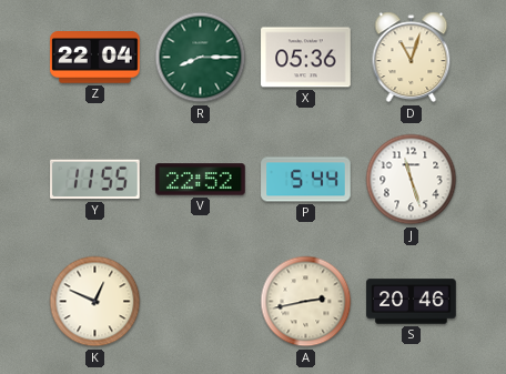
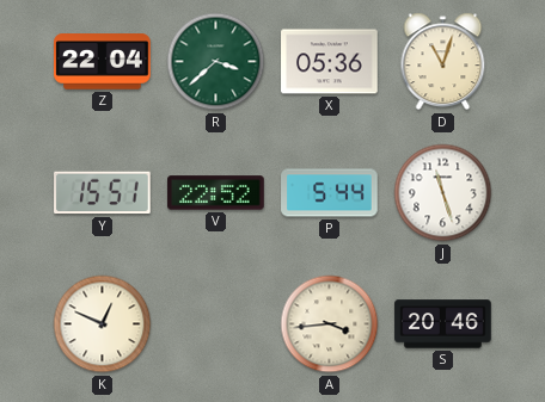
R: 8:15 -> 3:38
Y: 11:55 -> 15:51
A: 2:43 -> 3:44
